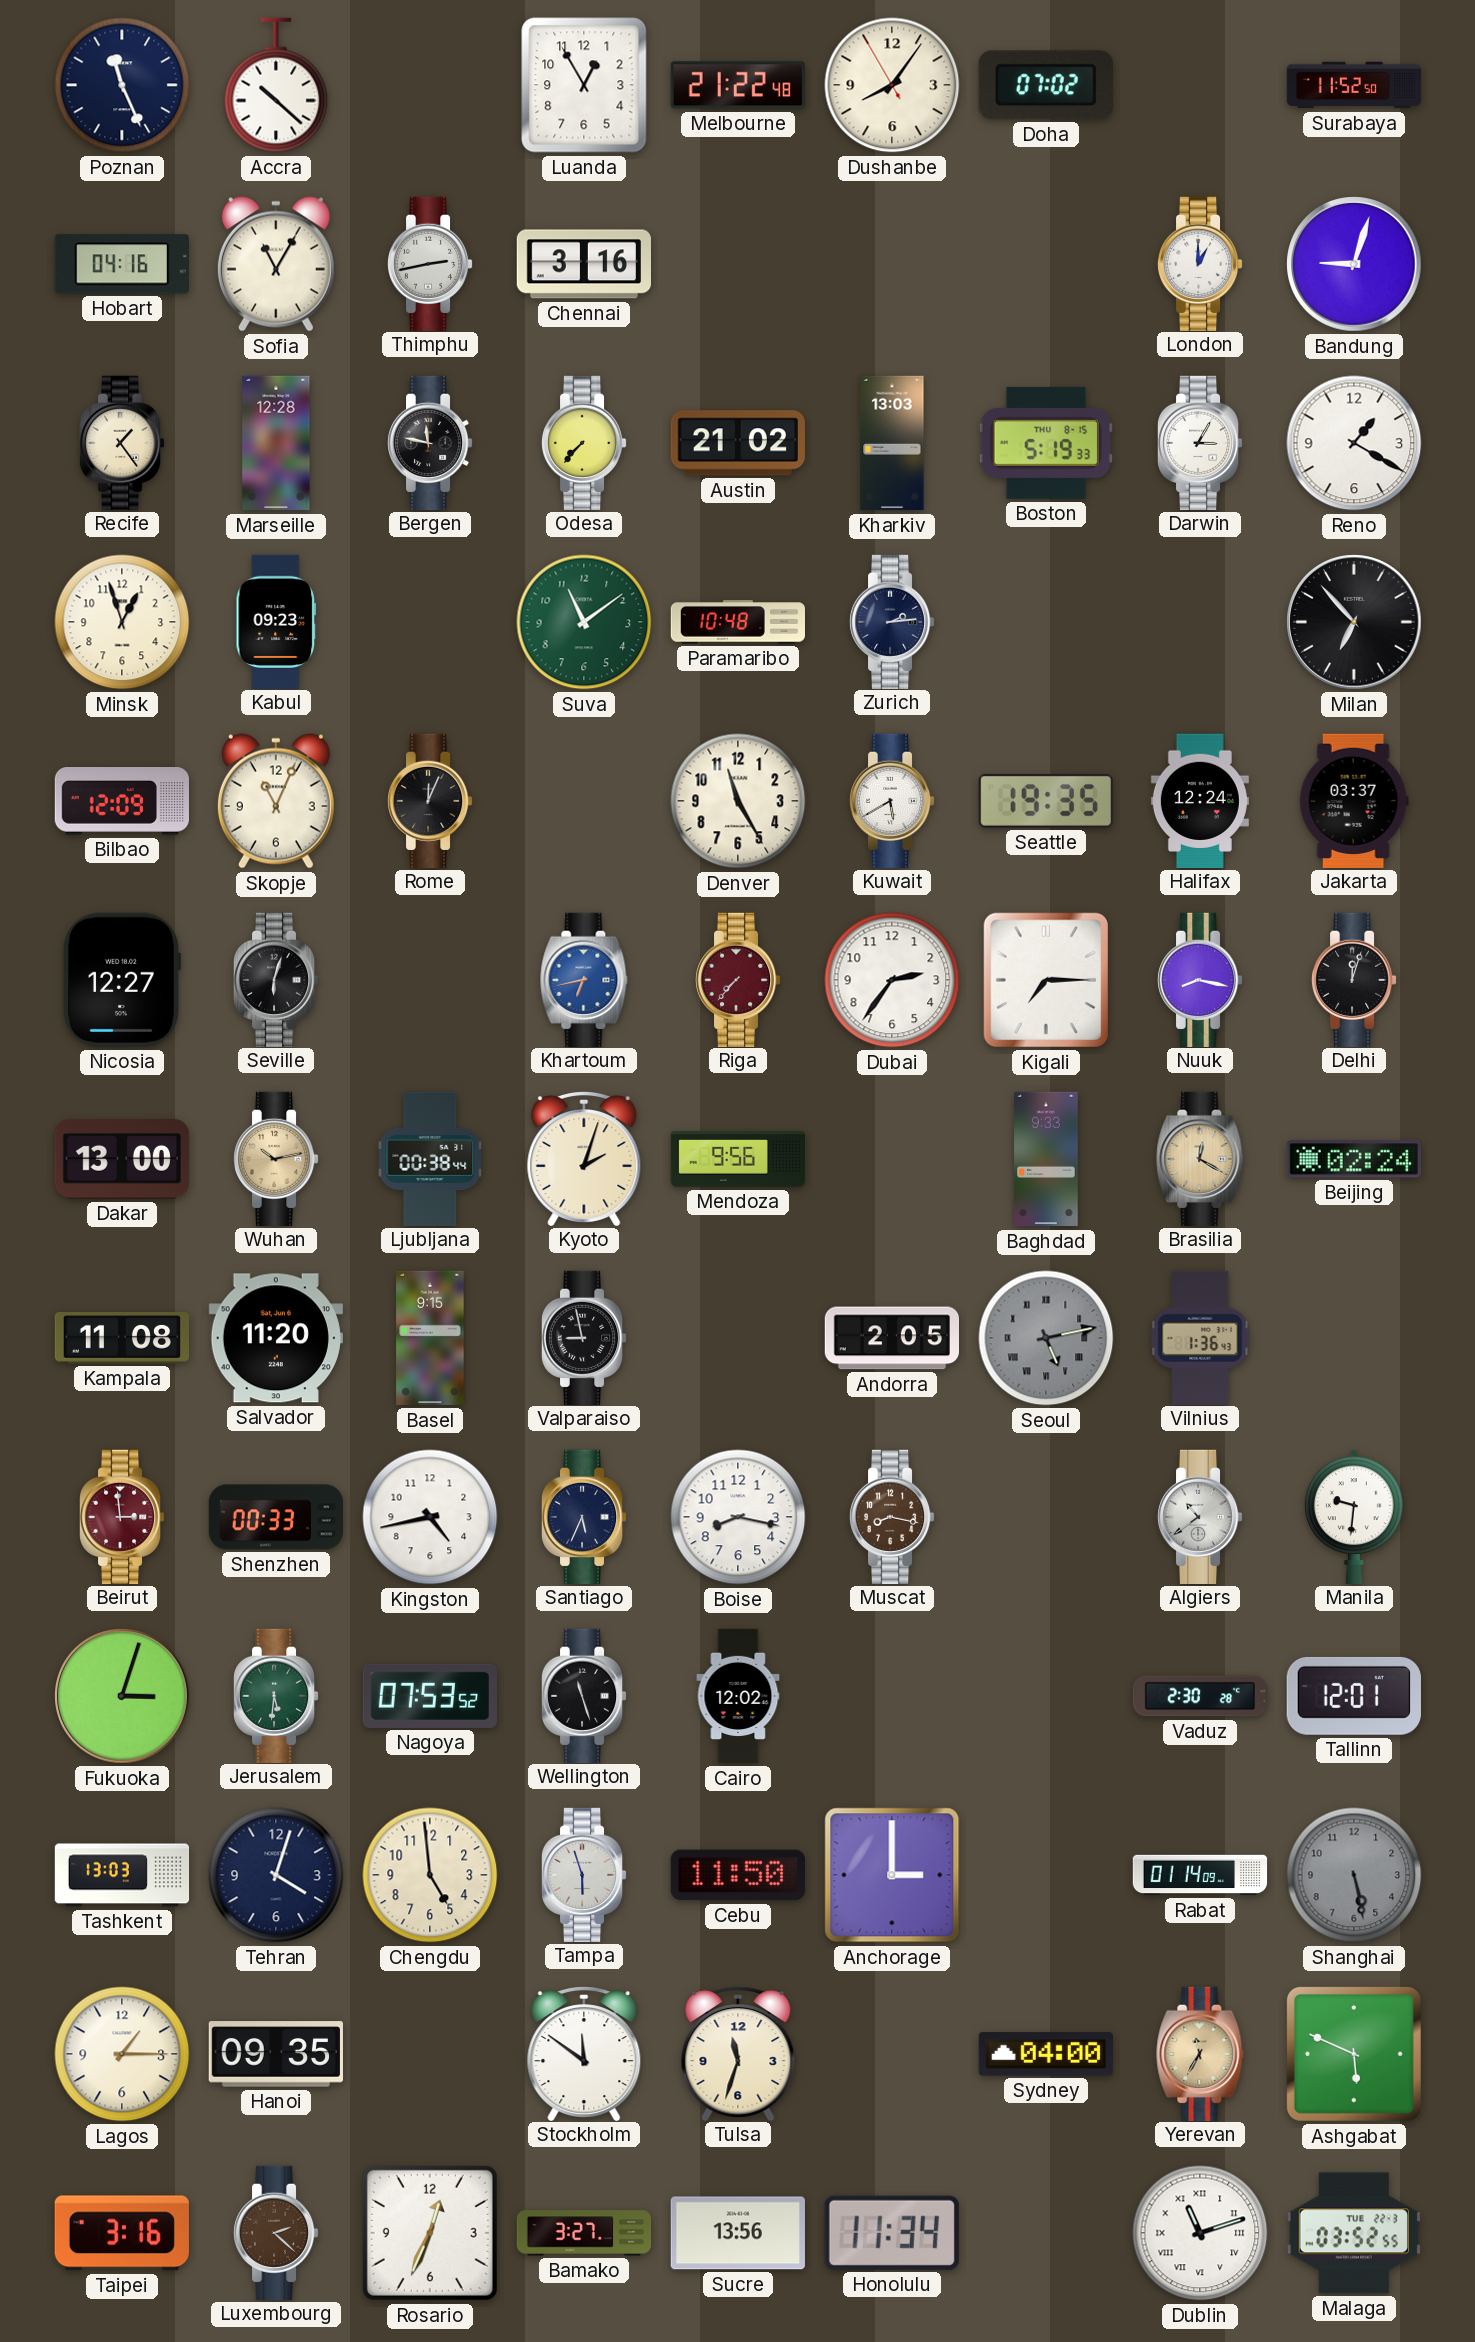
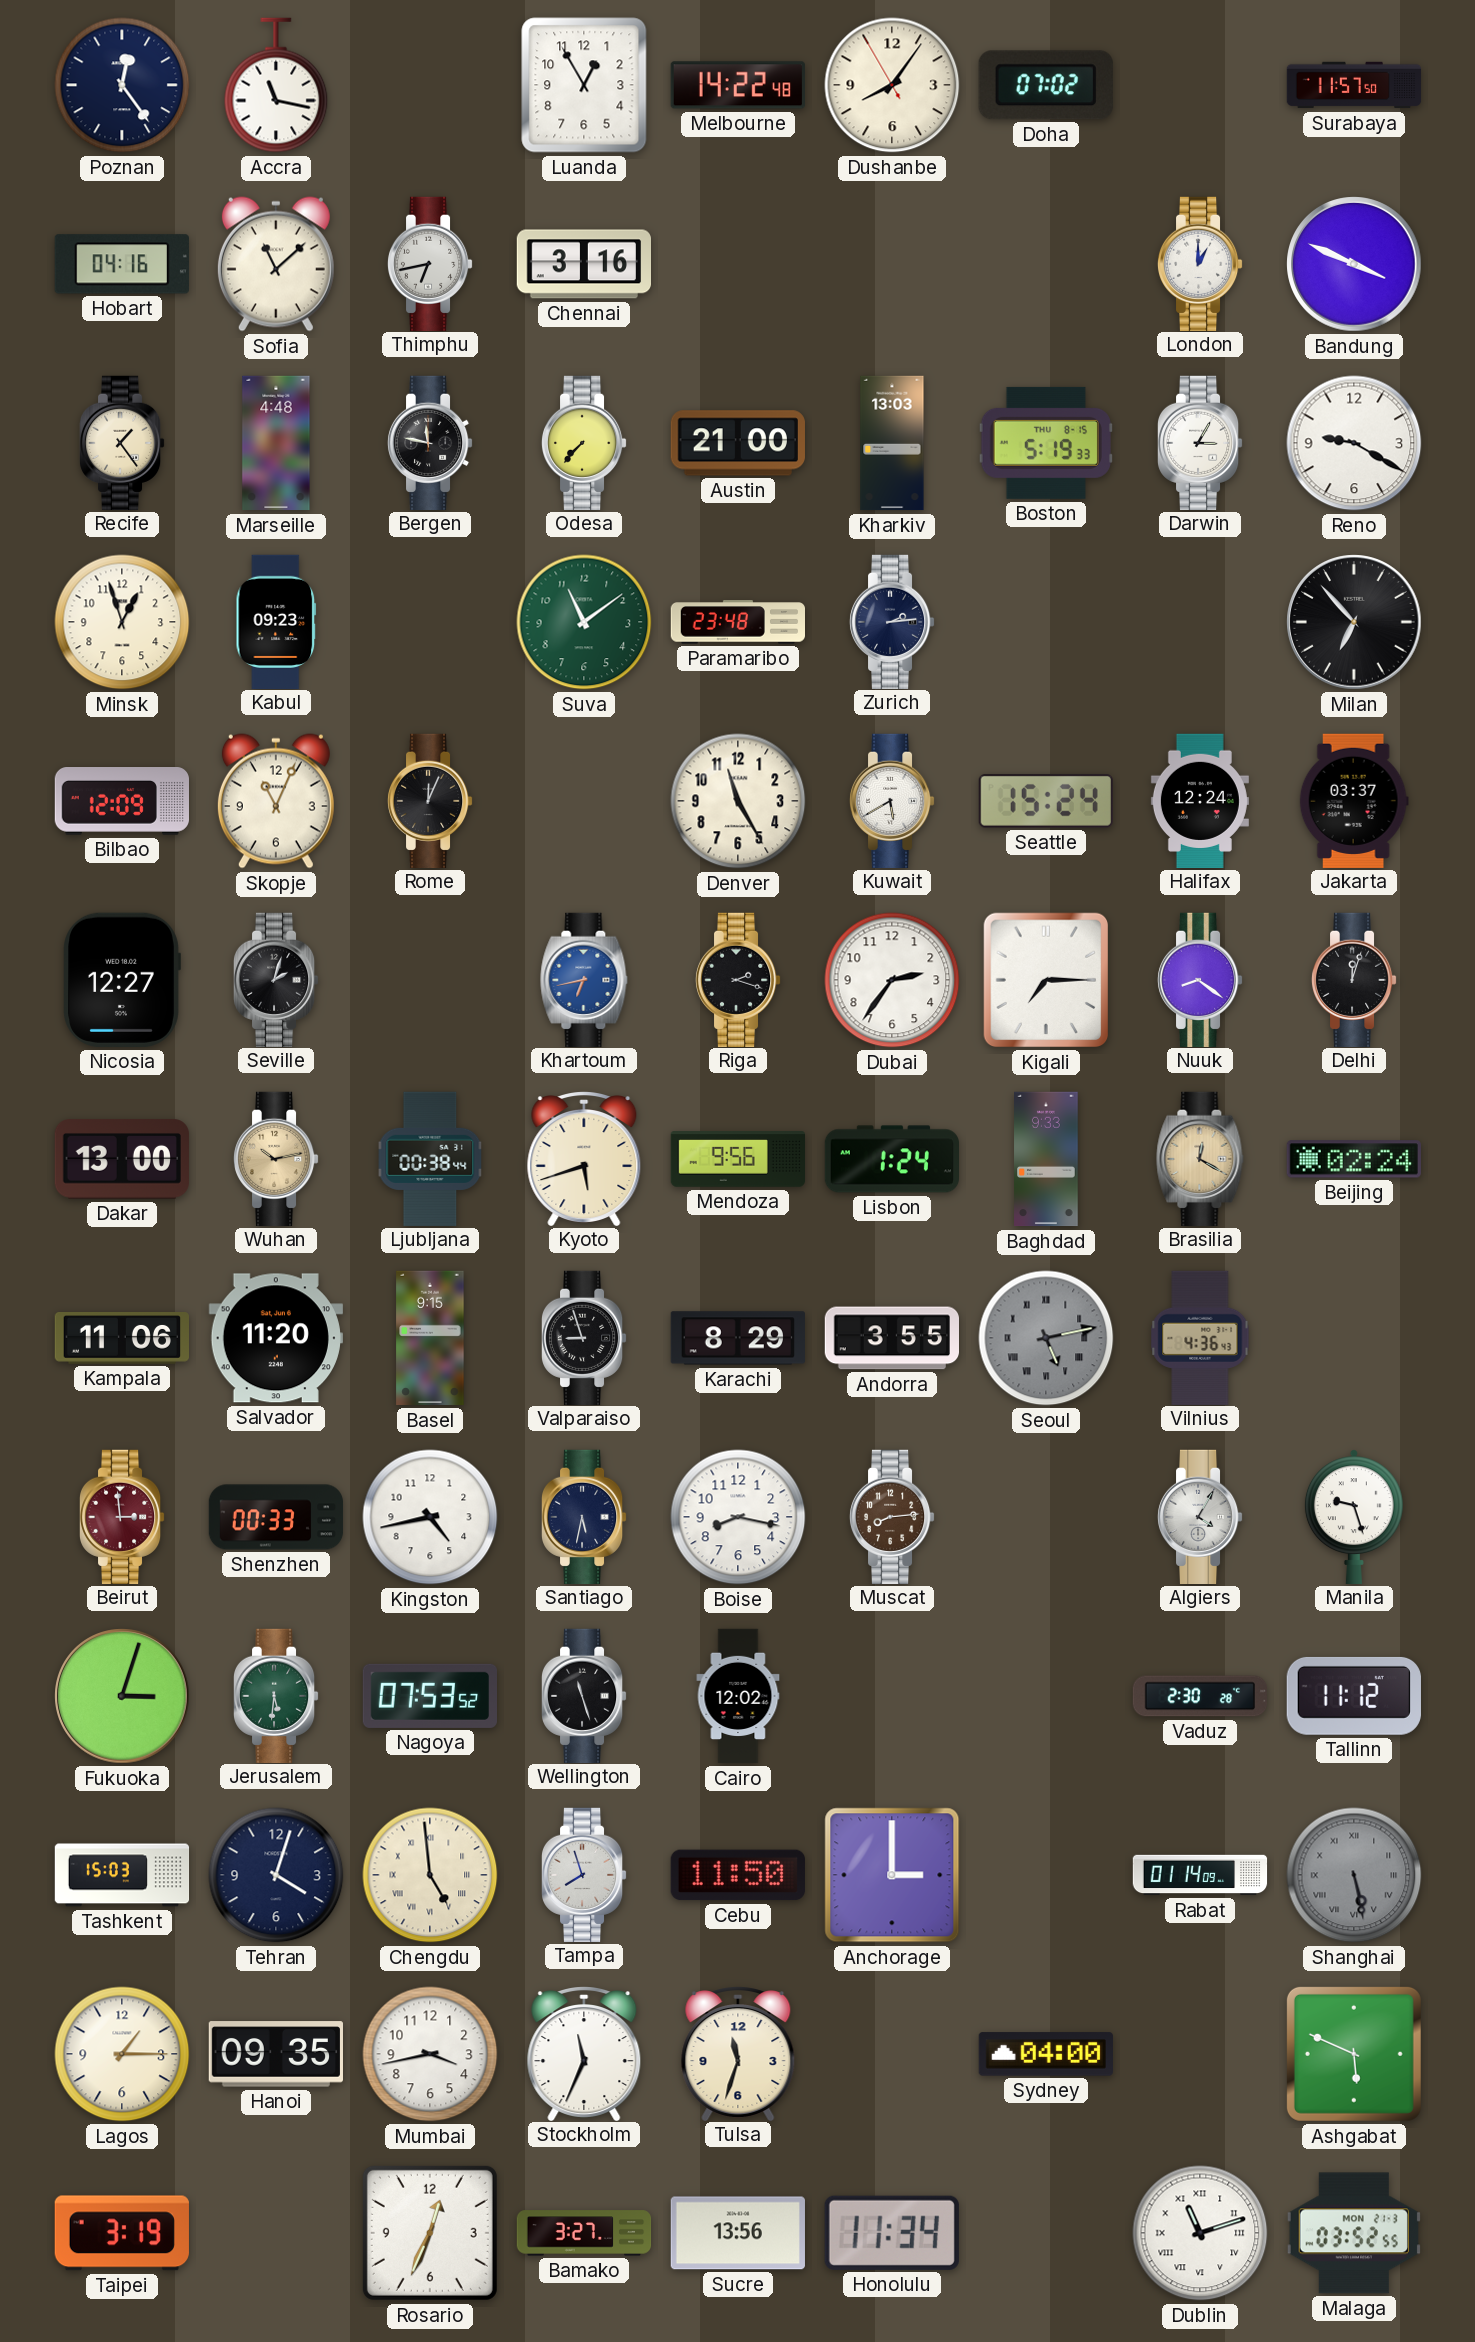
Poznan: 11:26 -> 12:24
Accra: 10:22 -> 11:17
Melbourne: 21:22 -> 14:22
Surabaya: 11:52 -> 11:57
Sofia: 11:05 -> 11:08
Thimphu: 2:43 -> 6:43
Bandung: 9:03 -> 3:49
Marseille: 12:28 -> 4:48
Austin: 21:02 -> 21:00
Reno: 1:20 -> 9:20
Paramaribo: 10:48 -> 23:48
Seattle: 19:35 -> 15:24
Seville: 6:03 -> 2:03
Riga: 7:37 -> 2:18
Riga dial: burgundy -> black
Nuuk: 8:17 -> 8:21
Kyoto: 2:03 -> 5:42
Lisbon: none -> 1:24
Kampala: 11:08 -> 11:06
Valparaiso: 8:58 -> 8:57
Karachi: none -> 8:29
Andorra: 2:05 -> 3:55
Vilnius: 1:36 -> 4:36
Santiago: 5:34 -> 5:32
Muscat: 8:17 -> 8:14
Algiers: 10:39 -> 4:05
Manila: 9:31 -> 9:27
Tallinn: 12:01 -> 11:12
Tashkent: 13:03 -> 15:03
Chengdu numerals: Arabic -> Roman
Tampa: 5:57 -> 7:57
Shanghai numerals: Arabic -> Roman
Mumbai: none -> 3:43
Stockholm: 11:51 -> 11:34
Yerevan: 11:35 -> none
Taipei: 3:16 -> 3:19
Luxembourg: 2:22 -> none
Malaga date: TUE 22-3 -> MON 21-3
